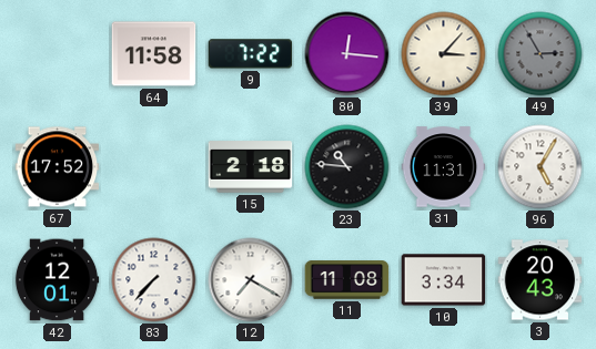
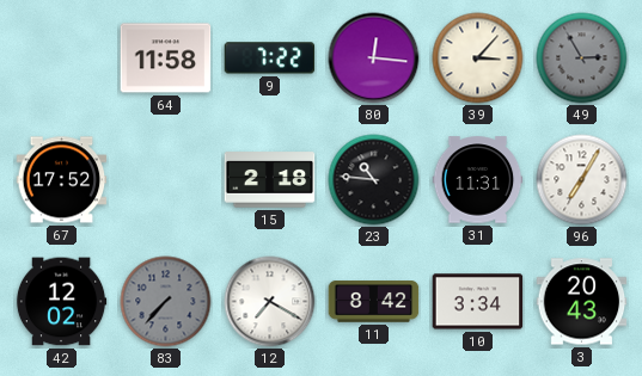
96: 5:05 -> 7:05
42: 12:01 -> 12:02
83 dial: white -> grey
11: 11:08 -> 8:42
